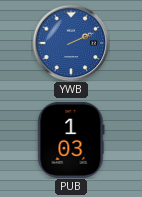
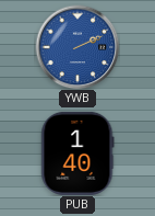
PUB: 1:03 -> 1:40
